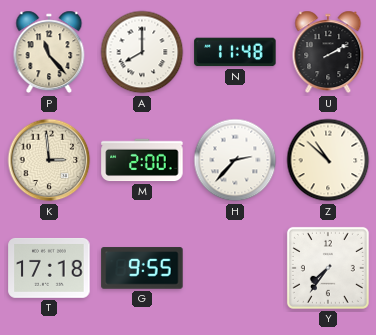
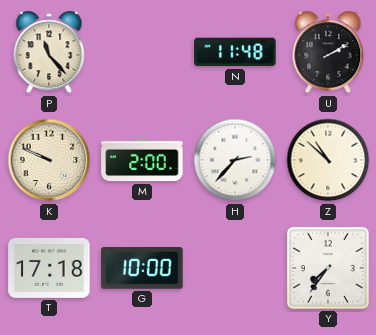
A: 8:00 -> none
K: 2:59 -> 9:49
G: 9:55 -> 10:00
